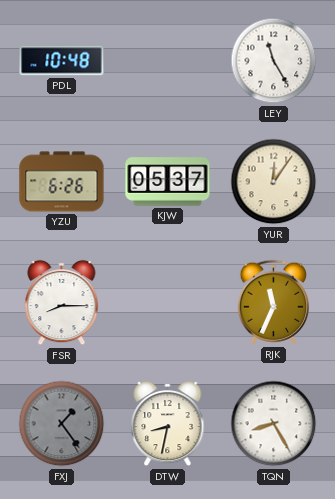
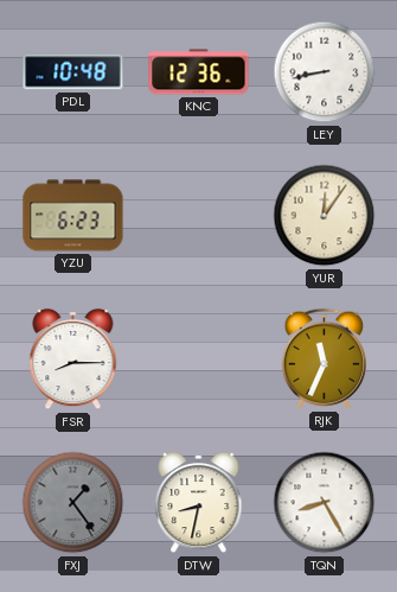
KNC: none -> 12:36
LEY: 11:25 -> 8:43
YZU: 6:26 -> 6:23
KJW: 05:37 -> none
